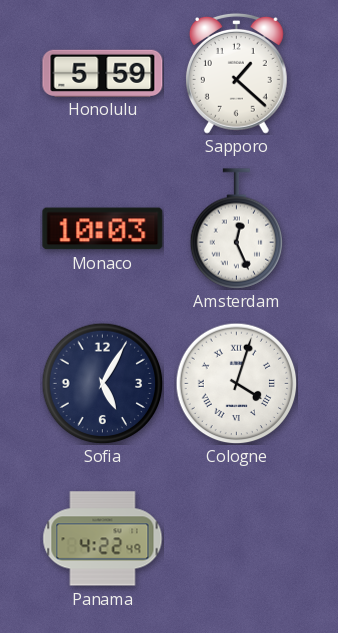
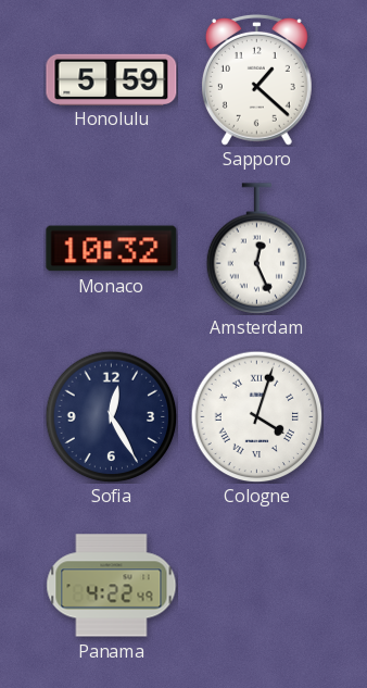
Monaco: 10:03 -> 10:32
Sofia: 5:05 -> 12:25
